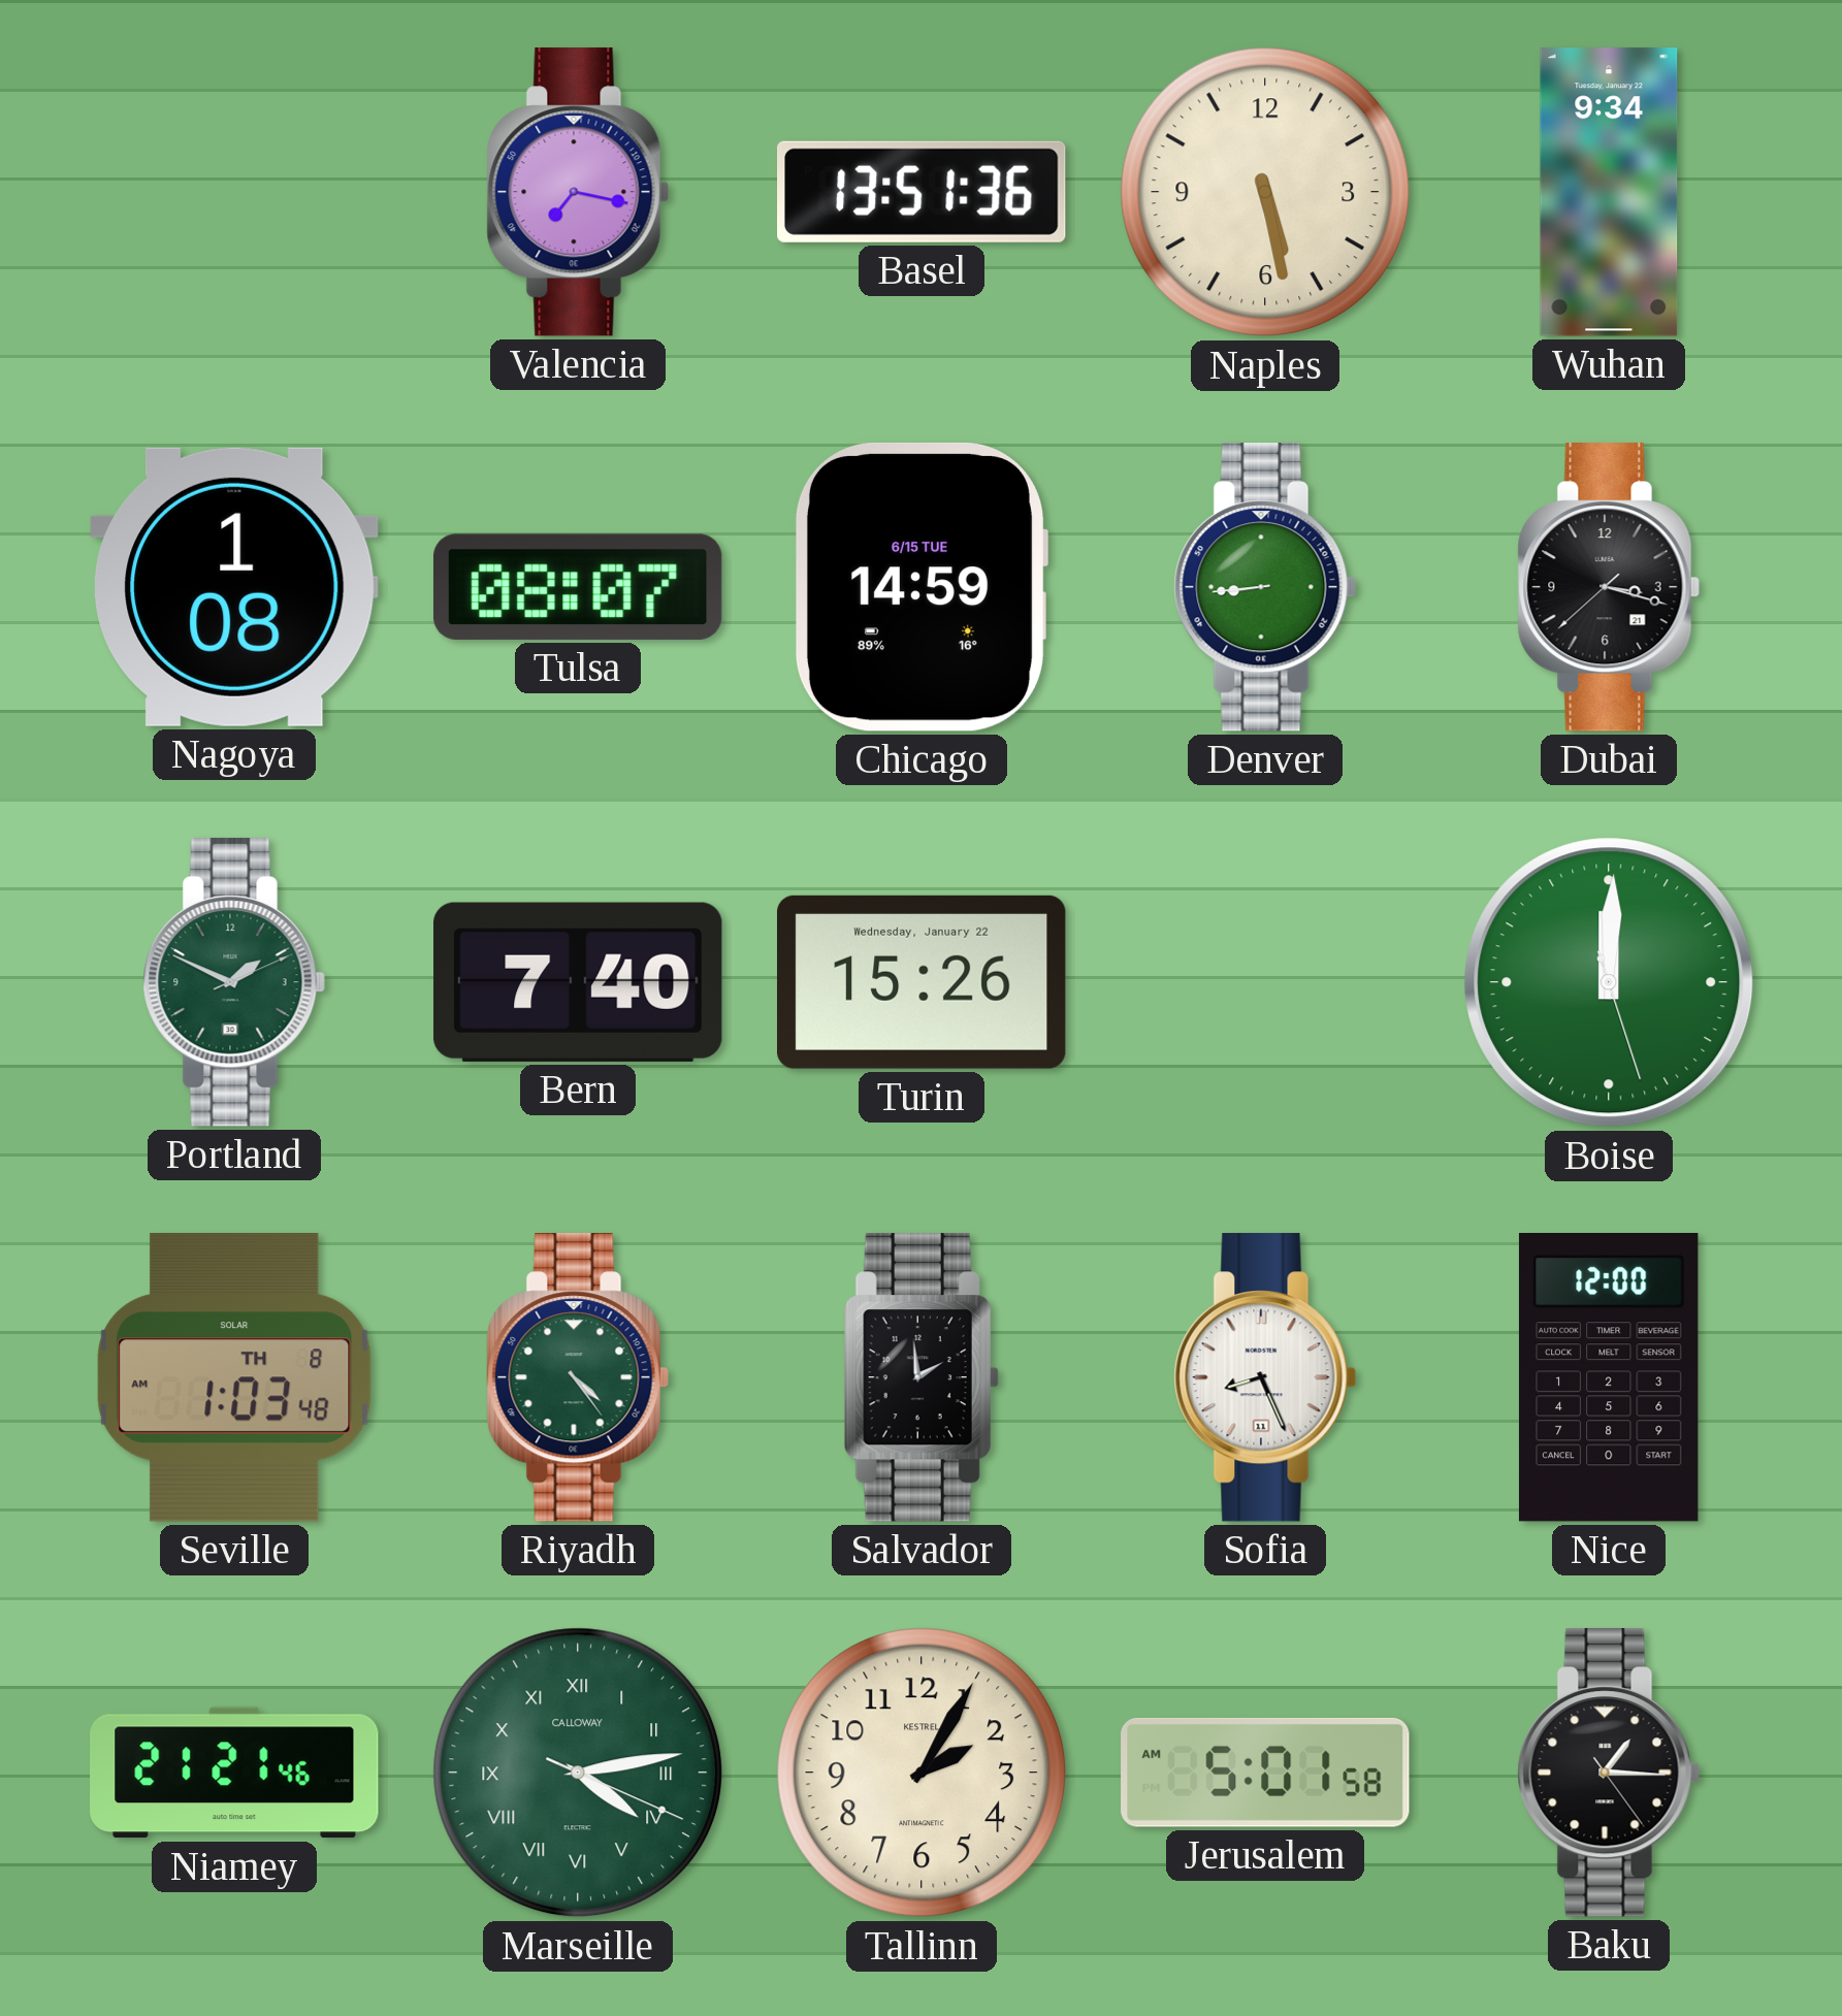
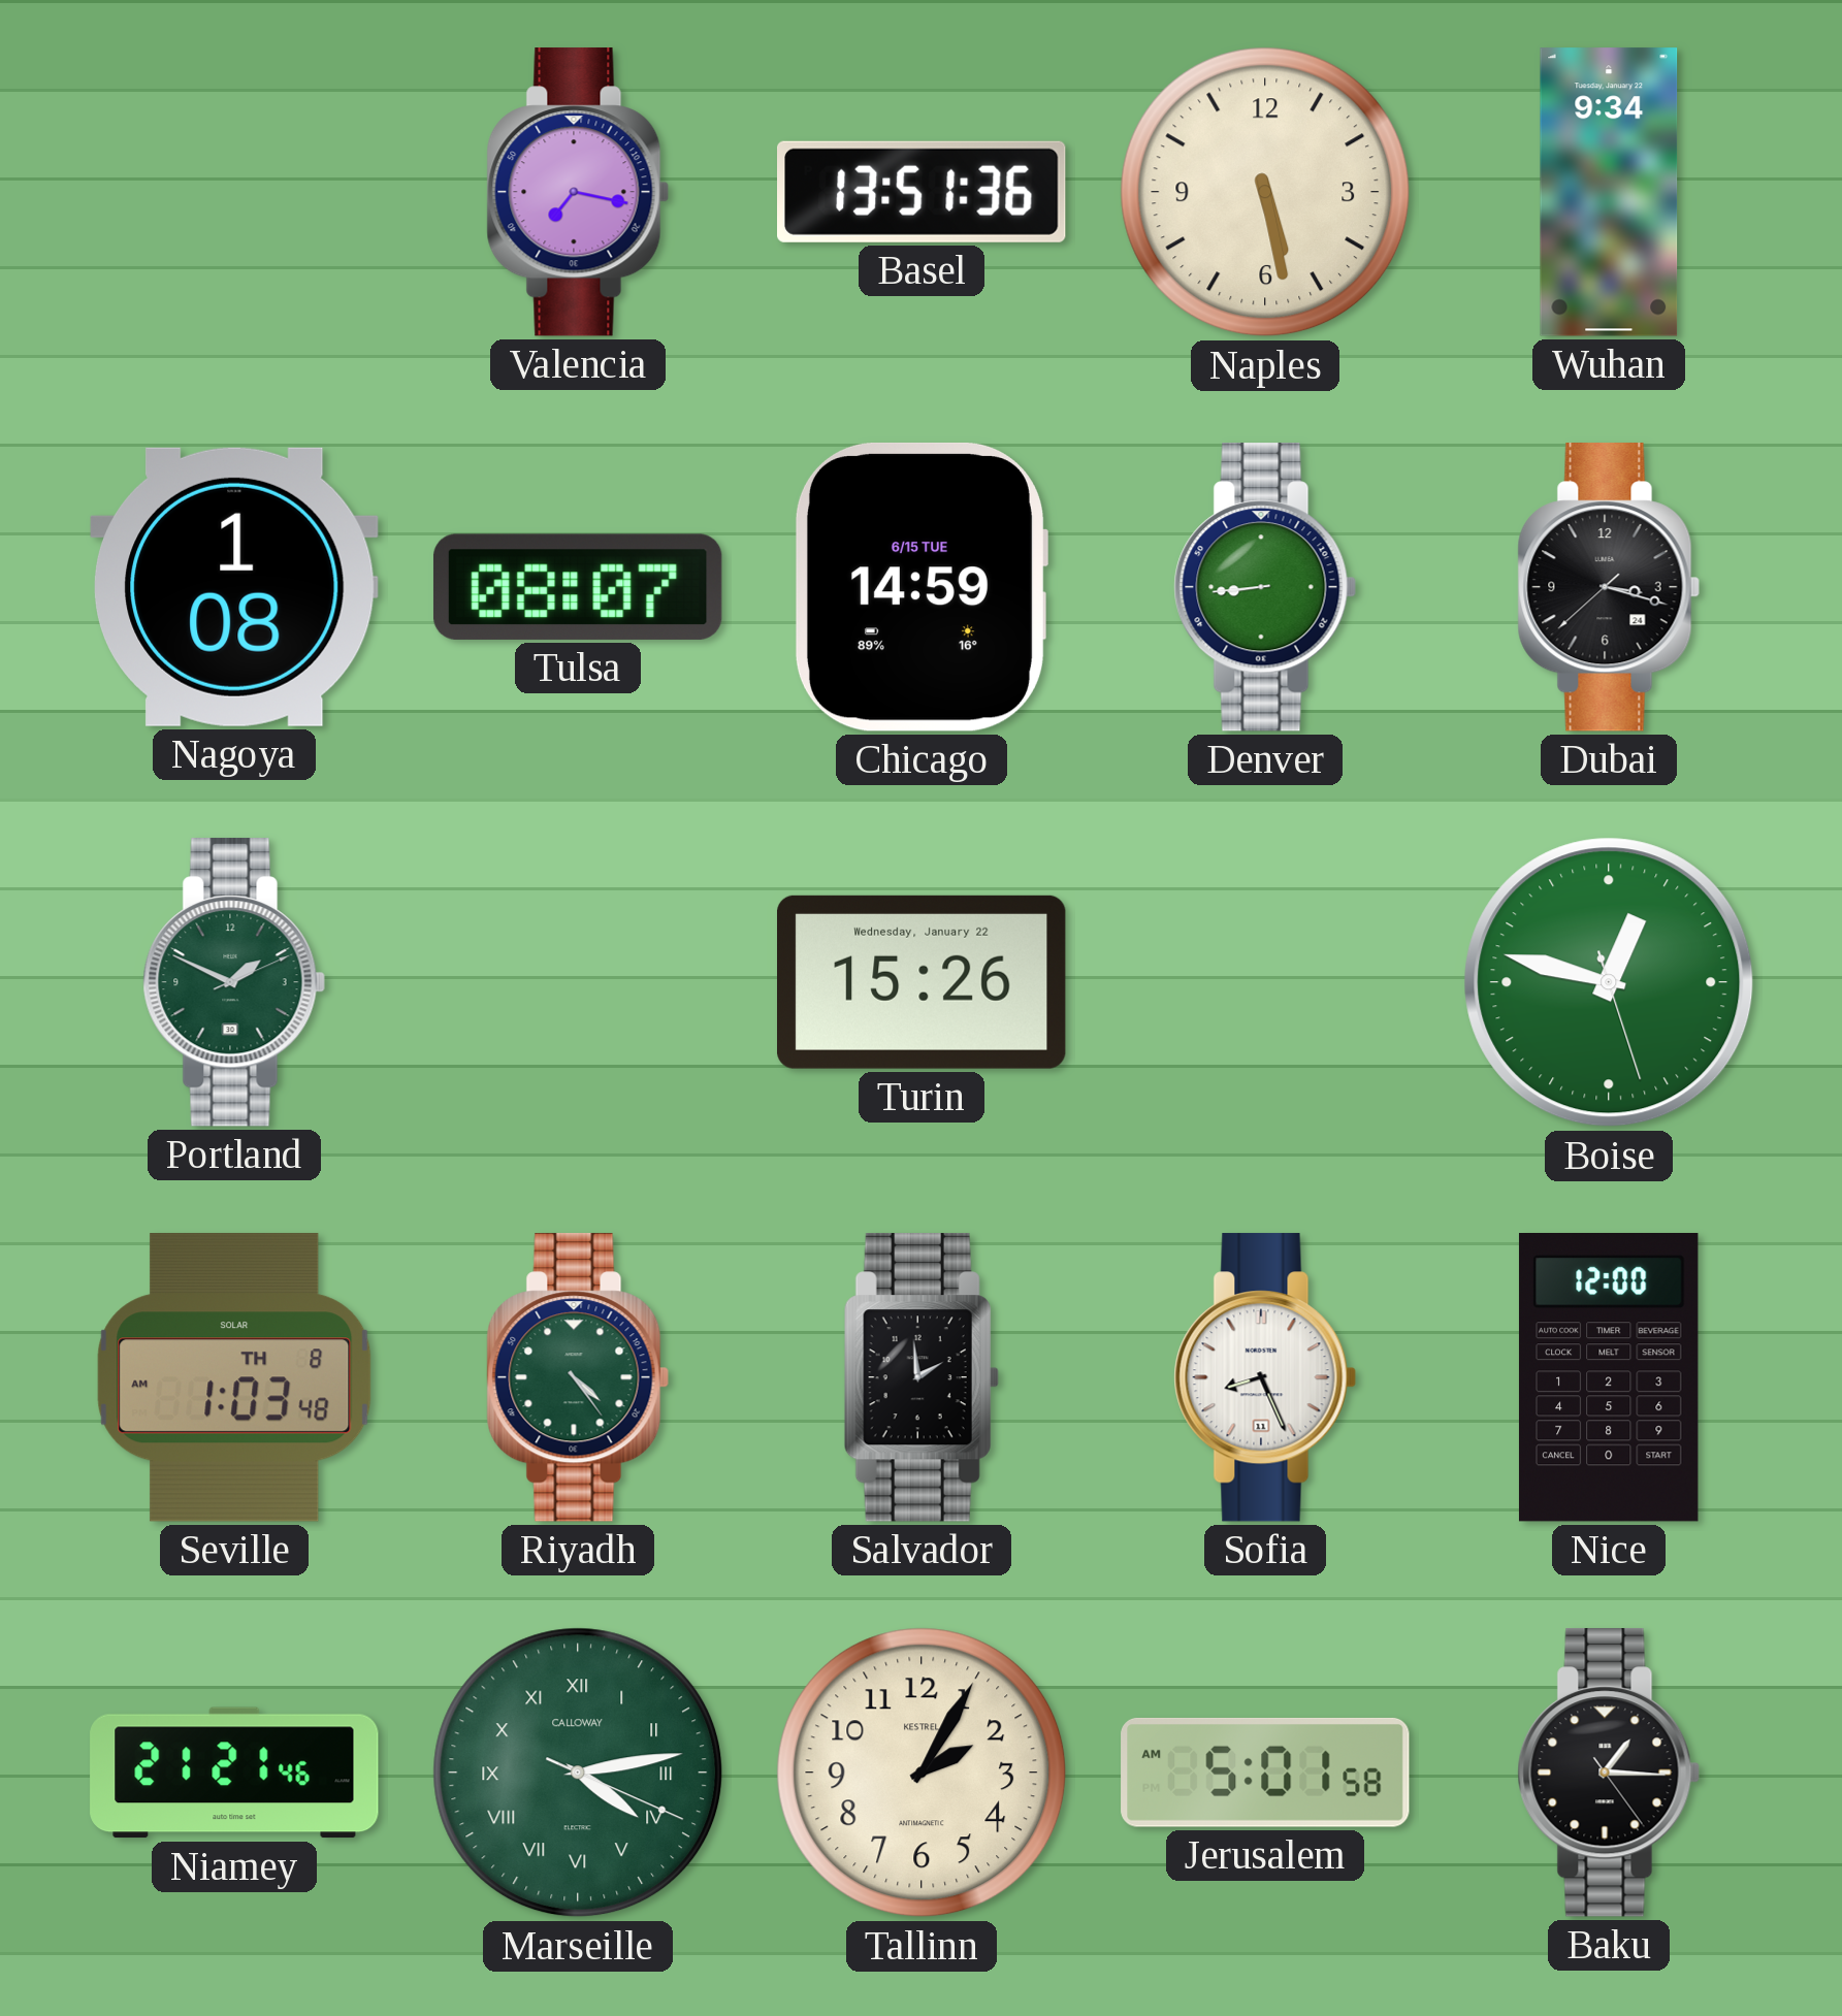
Dubai date: 21 -> 24
Bern: 7:40 -> none
Boise: 12:00 -> 12:47
